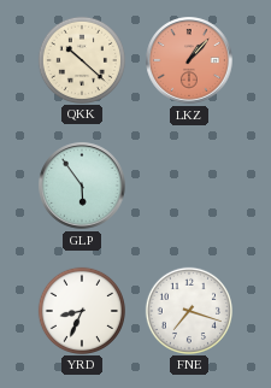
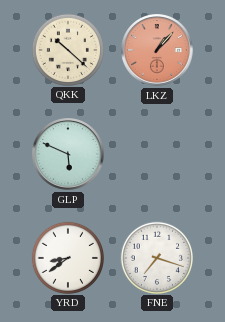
GLP: 5:54 -> 5:49
YRD: 8:34 -> 8:39
